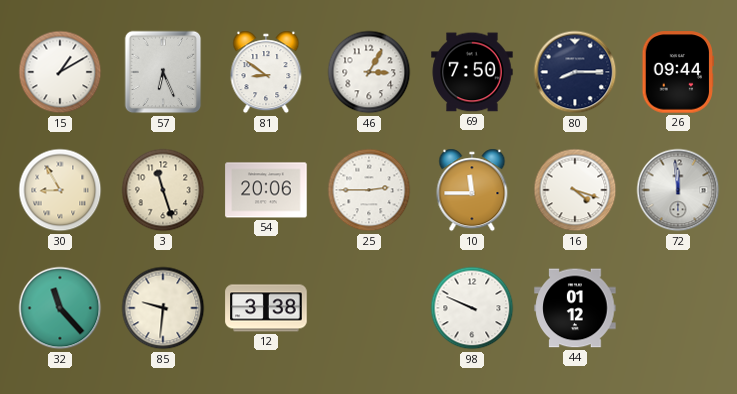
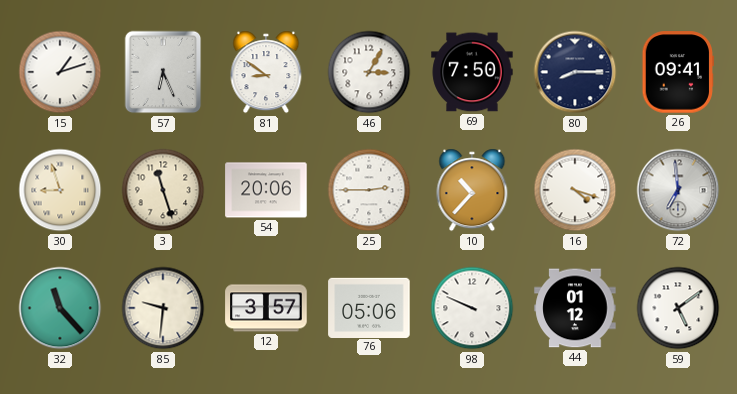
15: 1:10 -> 1:12
26: 09:44 -> 09:41
30: 8:55 -> 8:57
10: 11:45 -> 10:37
72: 11:59 -> 6:59
12: 3:38 -> 3:57
76: none -> 05:06
59: none -> 5:09
